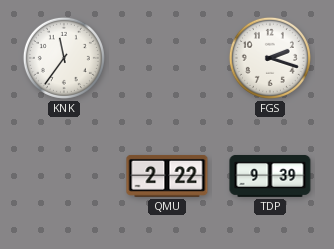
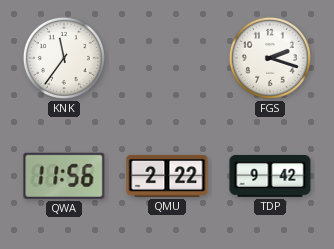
QWA: none -> 11:56
TDP: 9:39 -> 9:42
